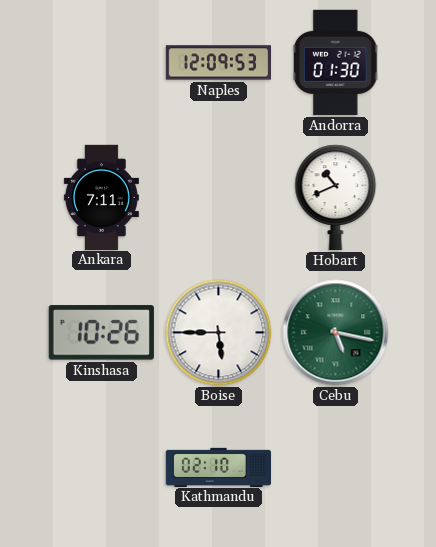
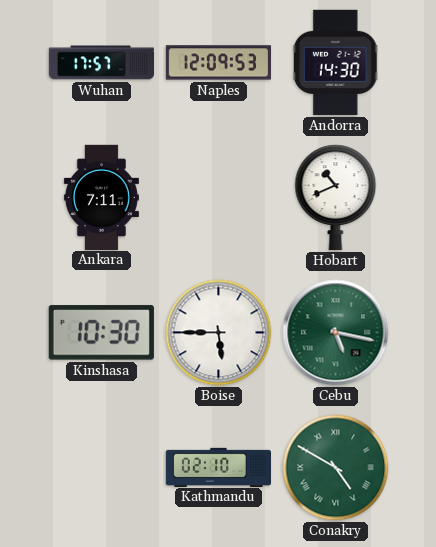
Wuhan: none -> 17:57
Andorra: 01:30 -> 14:30
Kinshasa: 10:26 -> 10:30
Conakry: none -> 4:50
